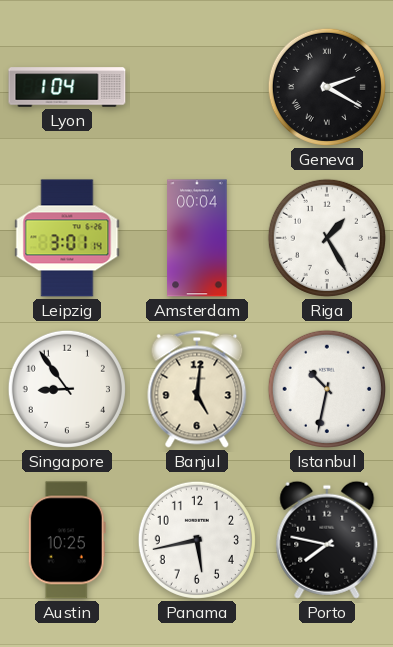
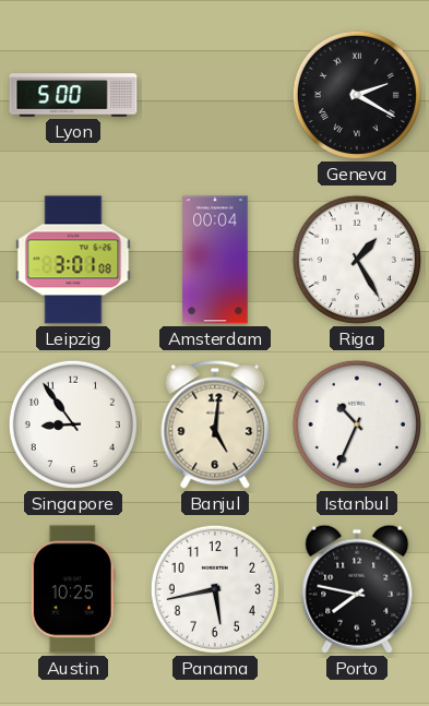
Lyon: 1:04 -> 5:00
Leipzig: 3:01:14 -> 3:01:08
Istanbul: 10:32 -> 10:34
